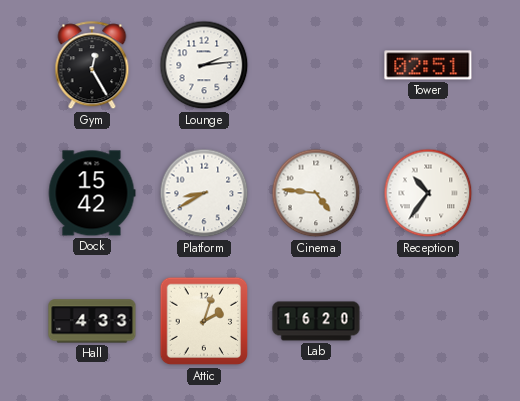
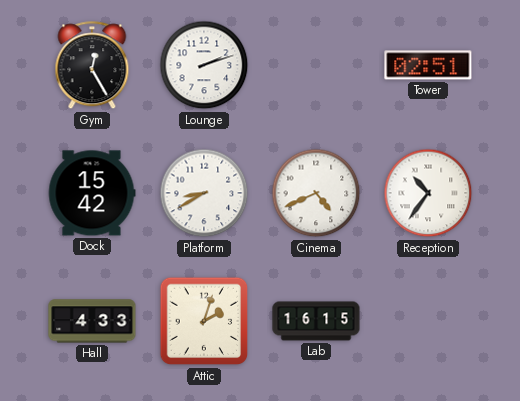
Lounge: 2:14 -> 2:12
Cinema: 4:46 -> 4:41
Lab: 16:20 -> 16:15
